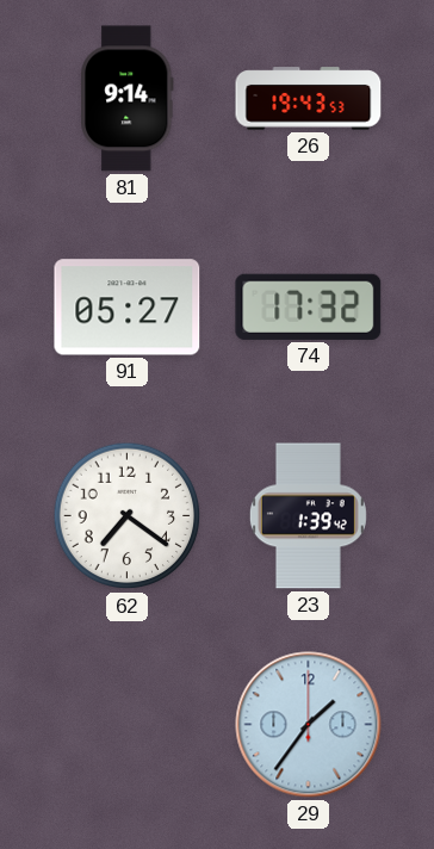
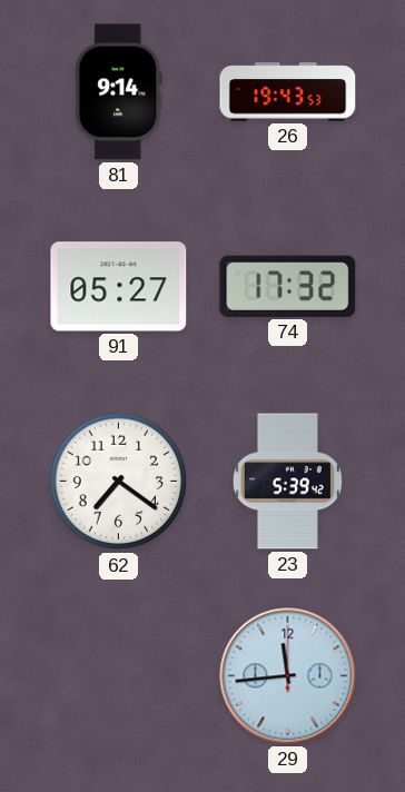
23: 1:39 -> 5:39
29: 1:36 -> 11:44
